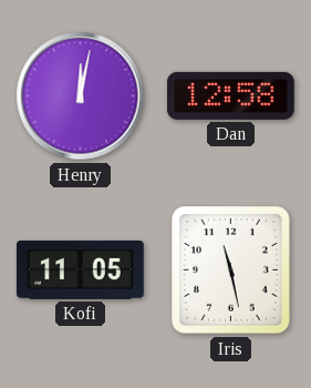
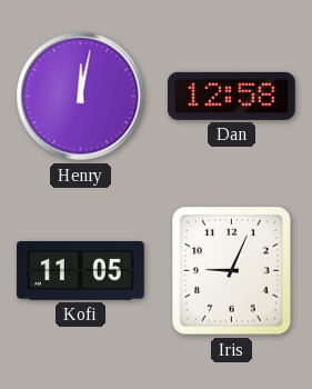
Iris: 11:28 -> 9:04
